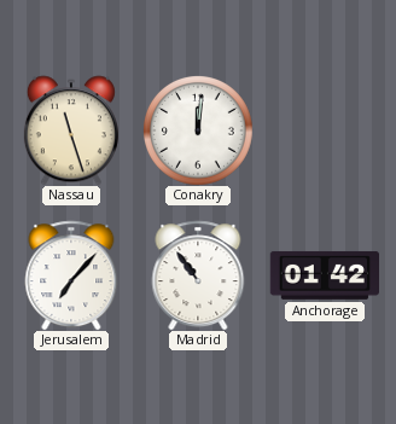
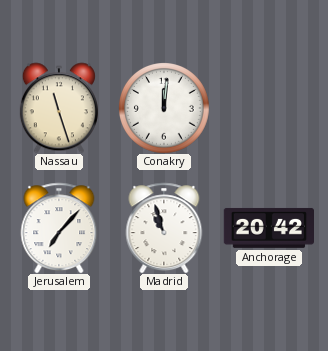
Madrid: 10:54 -> 10:57
Anchorage: 01:42 -> 20:42
